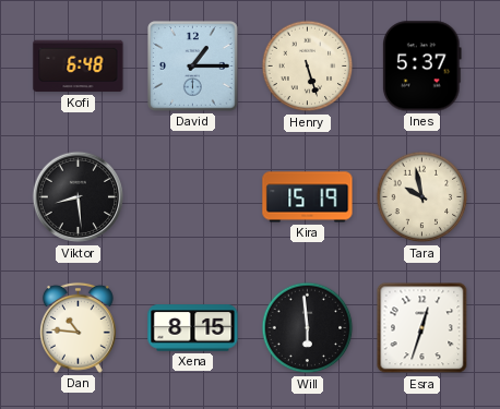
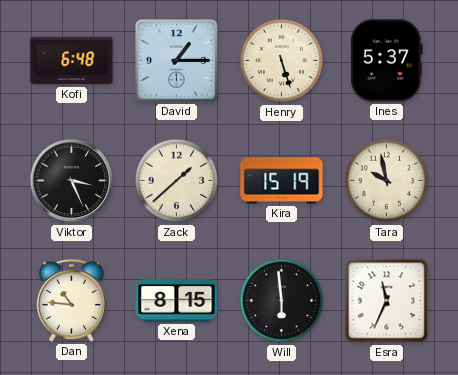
Viktor: 8:29 -> 3:26
Zack: none -> 1:38
Esra: 12:33 -> 11:34
